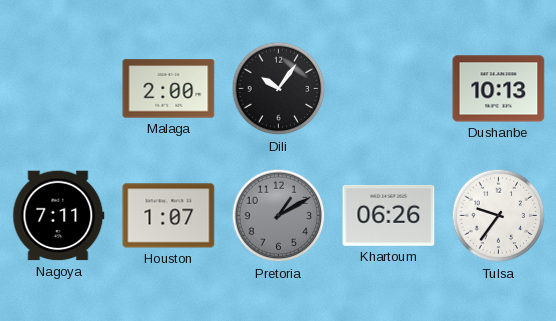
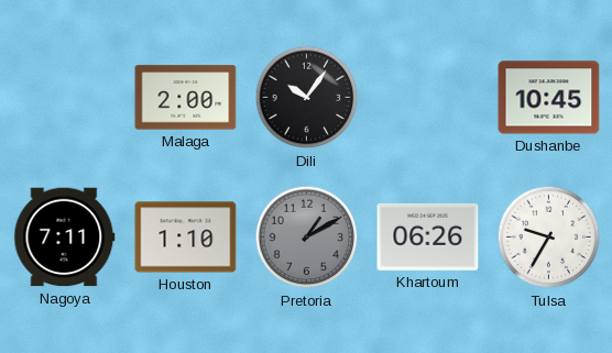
Dushanbe: 10:13 -> 10:45
Houston: 1:07 -> 1:10
Tulsa: 9:36 -> 9:35
